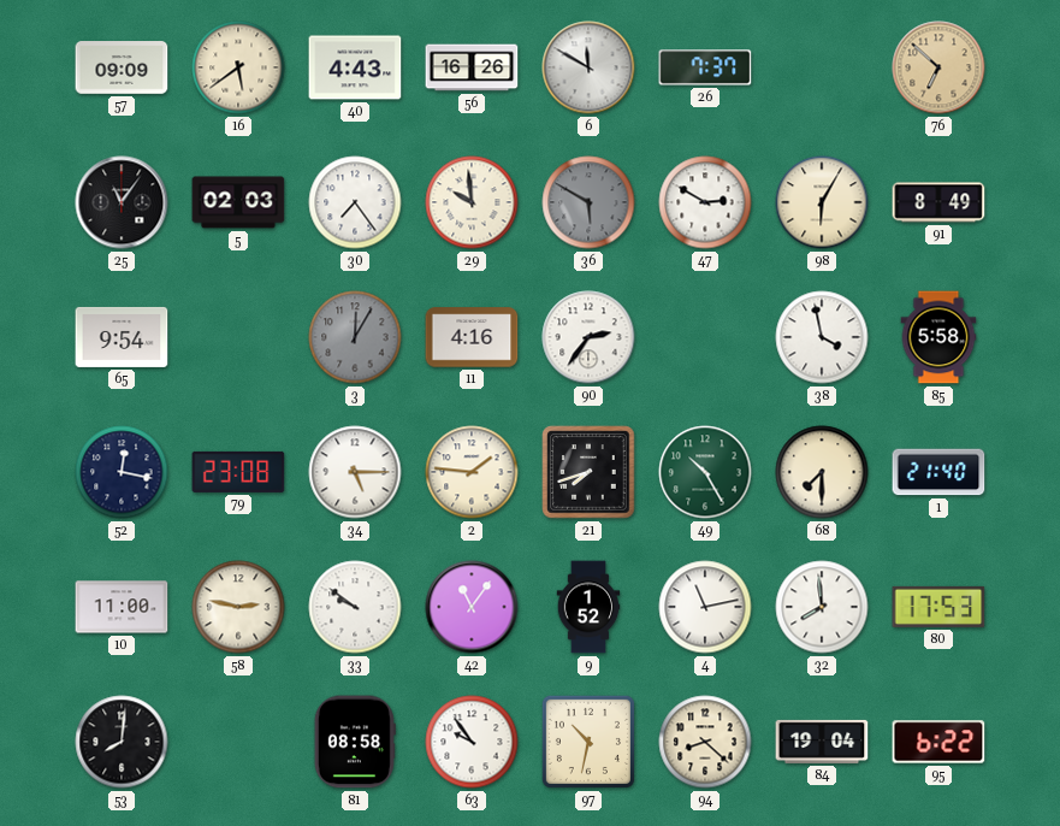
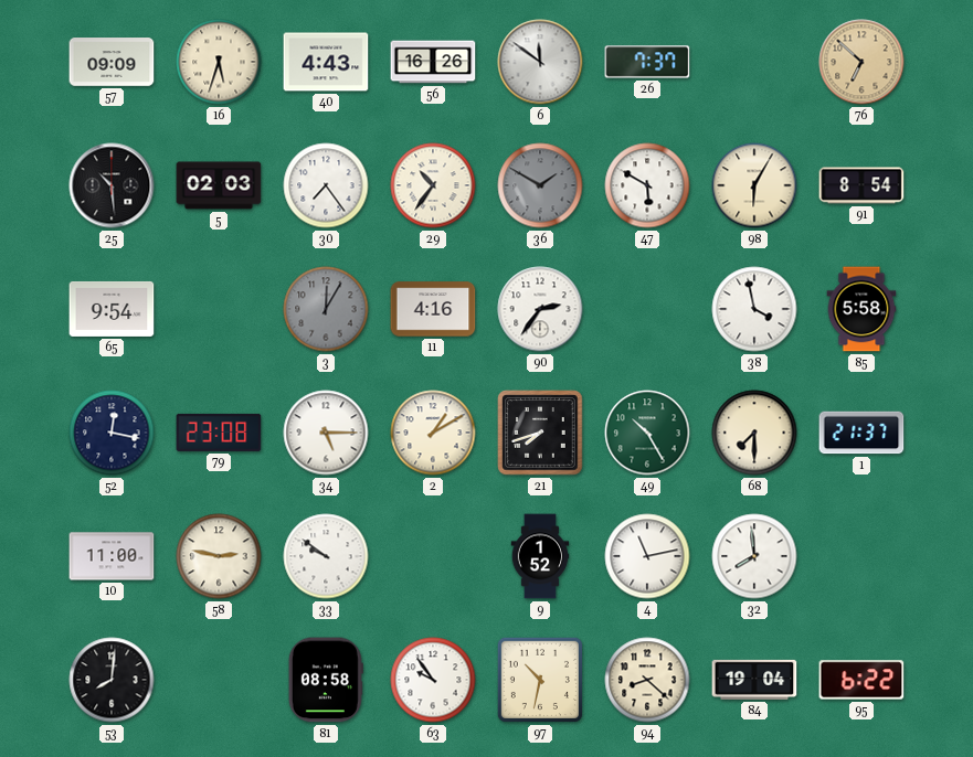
16: 5:39 -> 5:33
6: 11:50 -> 11:51
25: 11:06 -> 10:29
29: 9:59 -> 10:36
36: 5:50 -> 1:50
47: 2:50 -> 5:50
91: 8:49 -> 8:54
2: 1:46 -> 1:10
1: 21:40 -> 21:37
42: 11:06 -> none
80: 17:53 -> none
